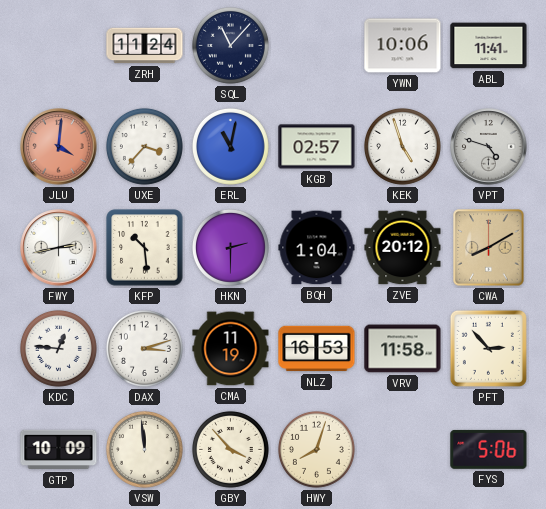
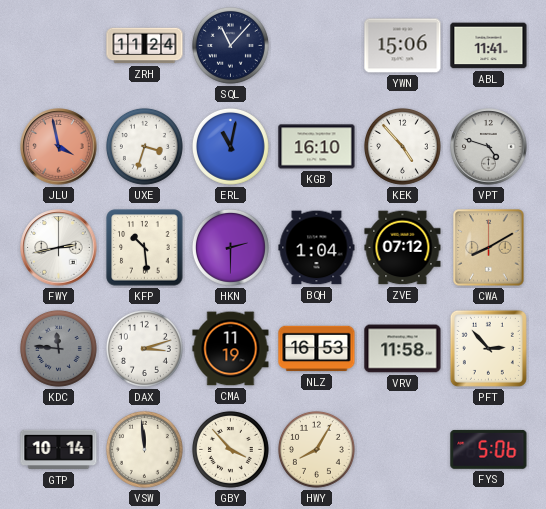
YWN: 10:06 -> 15:06
JLU: 4:01 -> 3:58
UXE: 3:37 -> 3:33
KGB: 02:57 -> 16:10
KEK: 4:57 -> 4:53
ZVE: 20:12 -> 07:12
KDC: 12:46 -> 11:46
KDC dial: white -> grey
GTP: 10:09 -> 10:14
HWY: 8:03 -> 8:05
